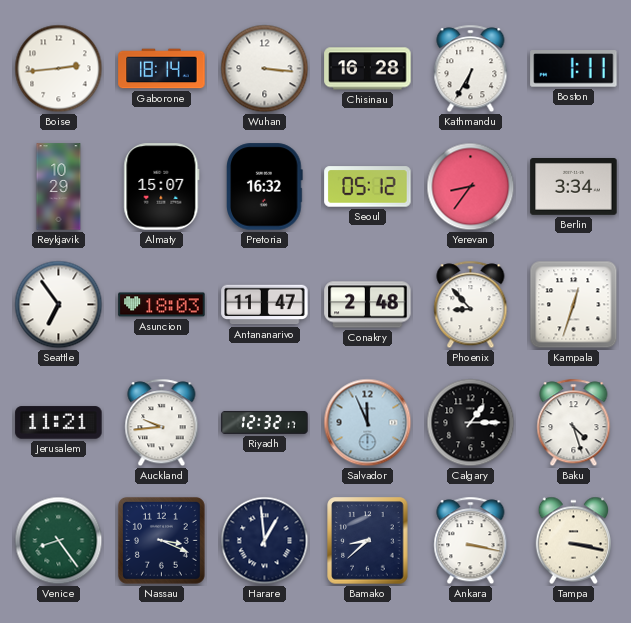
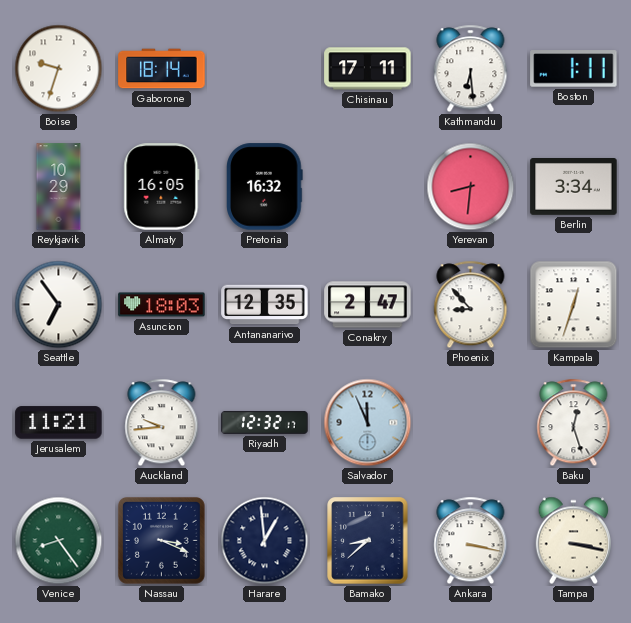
Boise: 2:44 -> 9:33
Wuhan: 3:16 -> none
Chisinau: 16:28 -> 17:11
Kathmandu: 6:35 -> 6:29
Almaty: 15:07 -> 16:05
Seoul: 05:12 -> none
Yerevan: 8:36 -> 8:31
Antananarivo: 11:47 -> 12:35
Conakry: 2:48 -> 2:47
Calgary: 1:15 -> none
Baku: 4:27 -> 12:27
